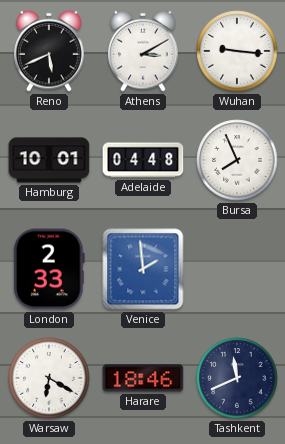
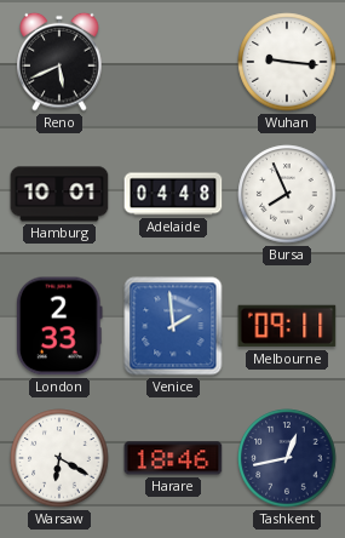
Athens: 3:10 -> none
Melbourne: none -> 09:11
Tashkent: 11:41 -> 12:43
